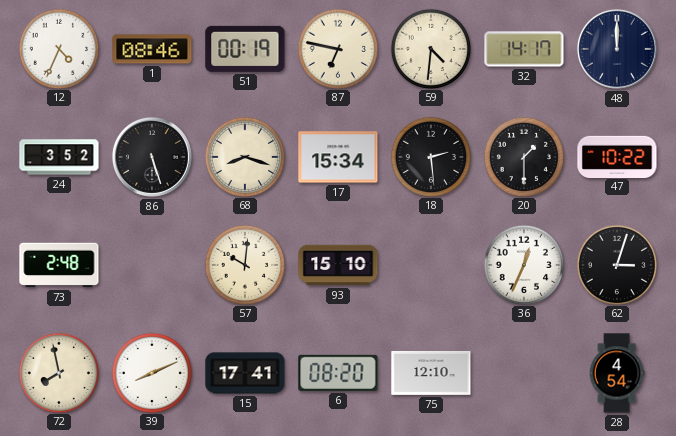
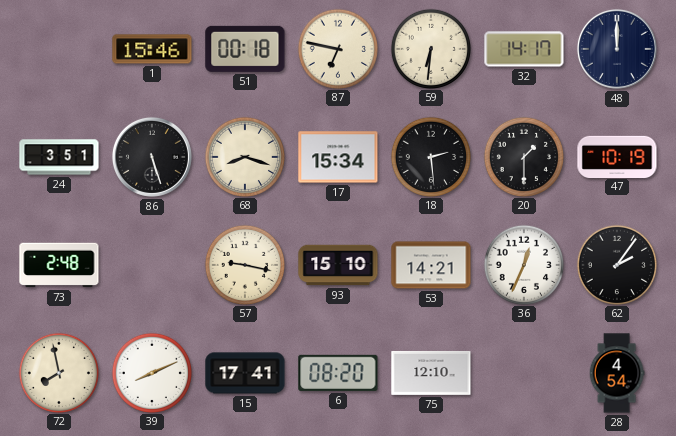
12: 4:34 -> none
1: 08:46 -> 15:46
51: 00:19 -> 00:18
59: 4:31 -> 6:31
24: 3:52 -> 3:51
47: 10:22 -> 10:19
57: 10:01 -> 9:17
53: none -> 14:21
62: 3:03 -> 2:06
